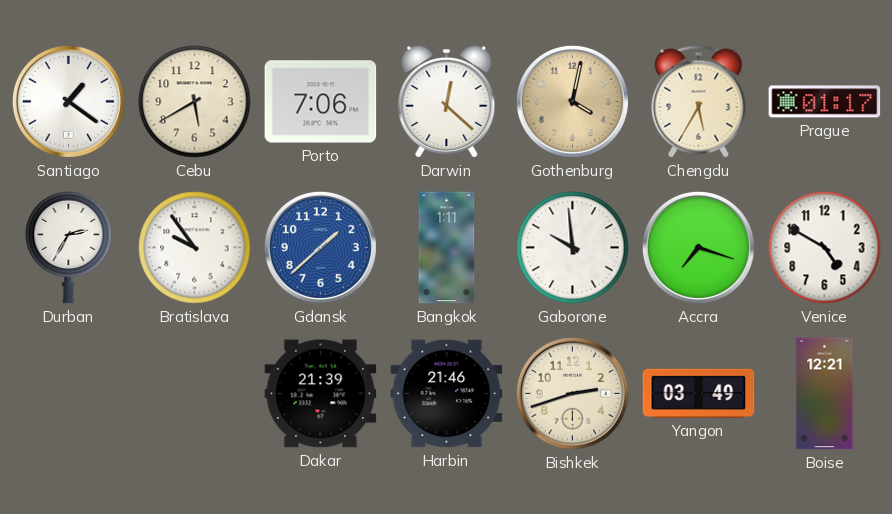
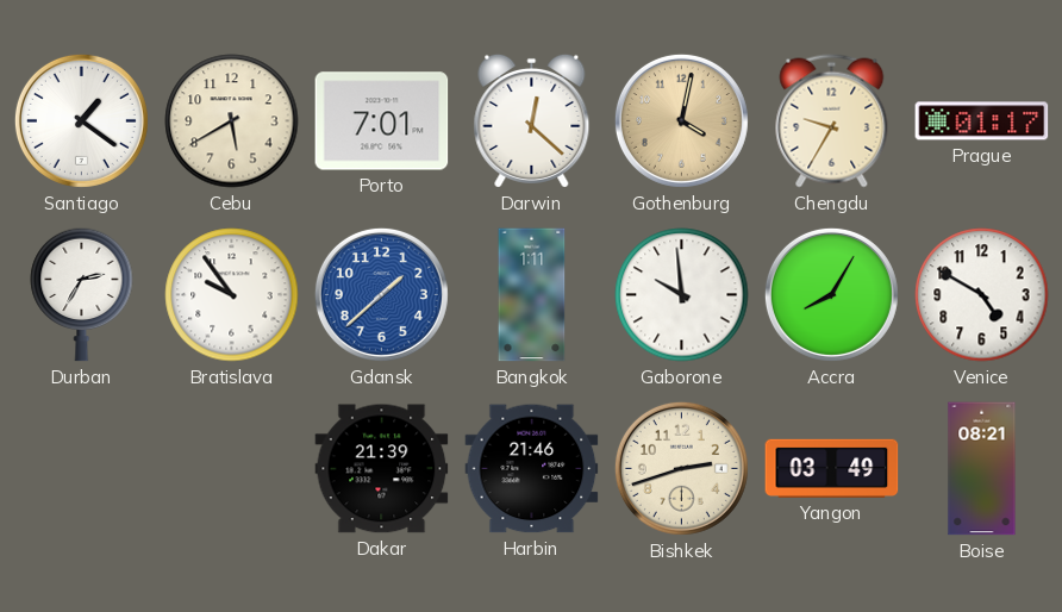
Porto: 7:06 -> 7:01
Chengdu: 5:35 -> 9:35
Accra: 7:18 -> 8:05
Boise: 12:21 -> 08:21
